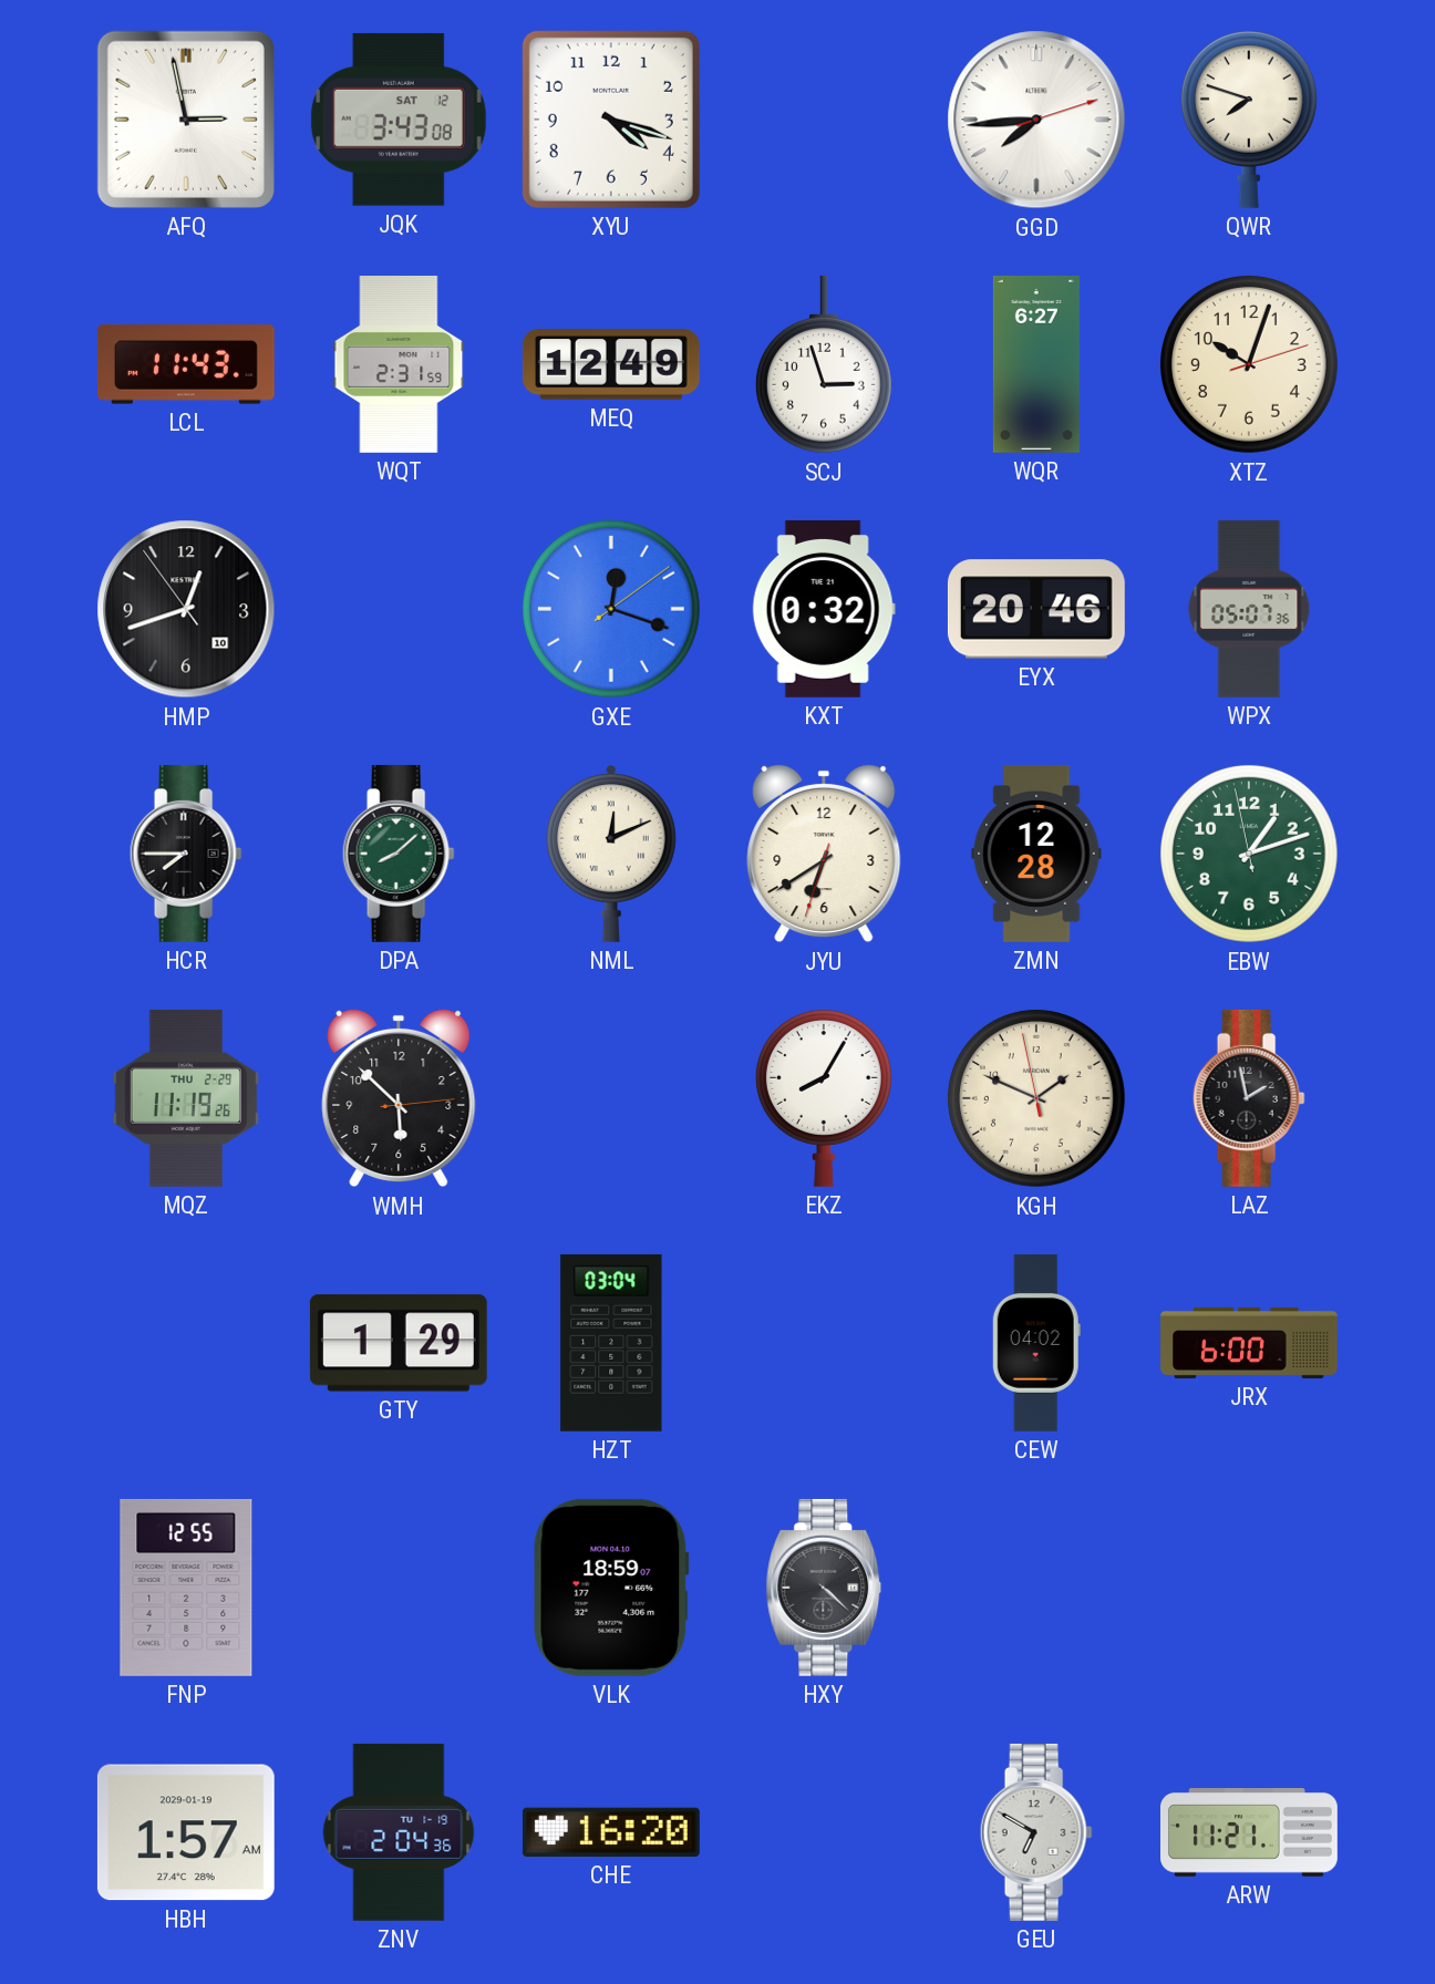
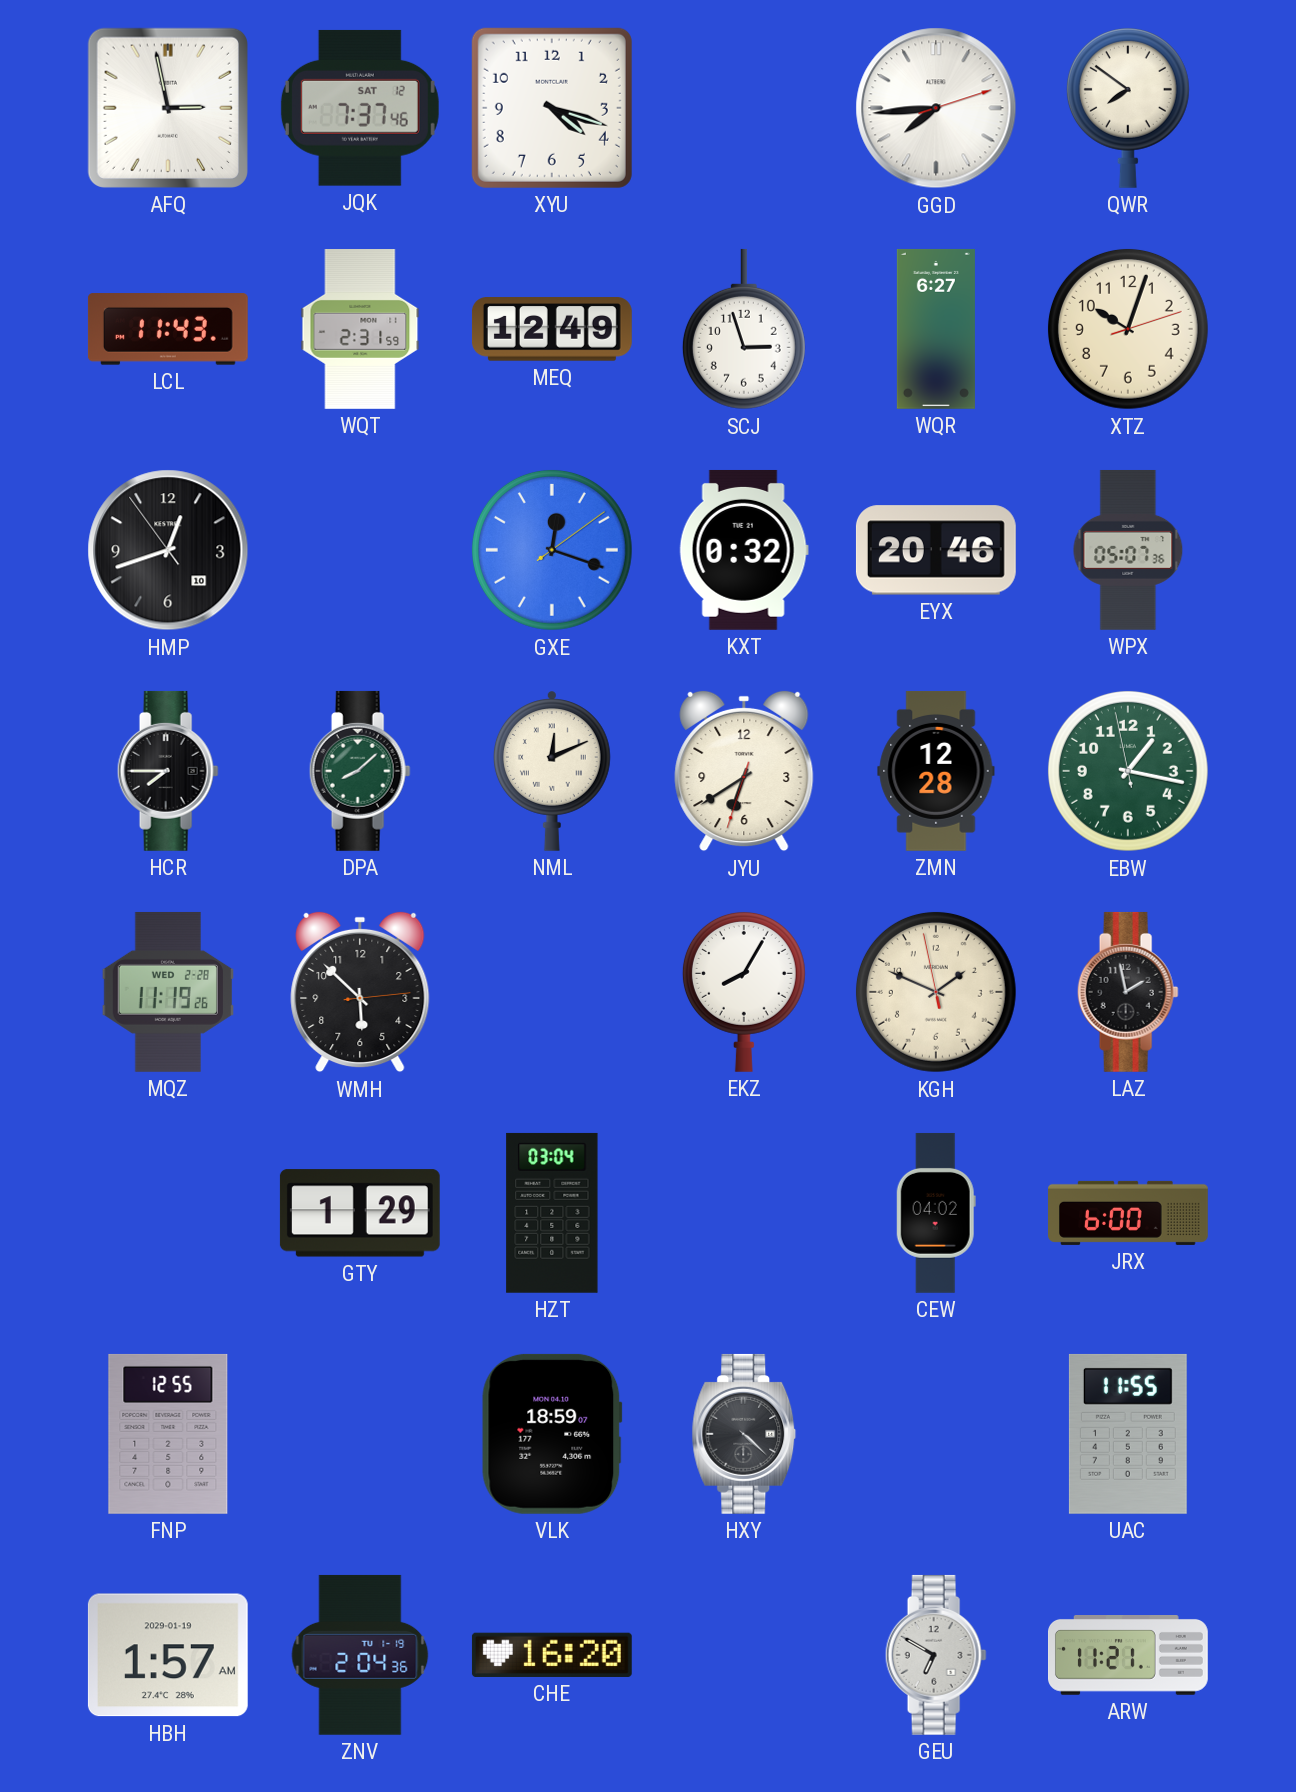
JQK: 3:43 -> 7:37
QWR: 7:48 -> 7:51
EBW: 1:11 -> 1:16
MQZ date: THU 2-29 -> WED 2-28
UAC: none -> 11:55
